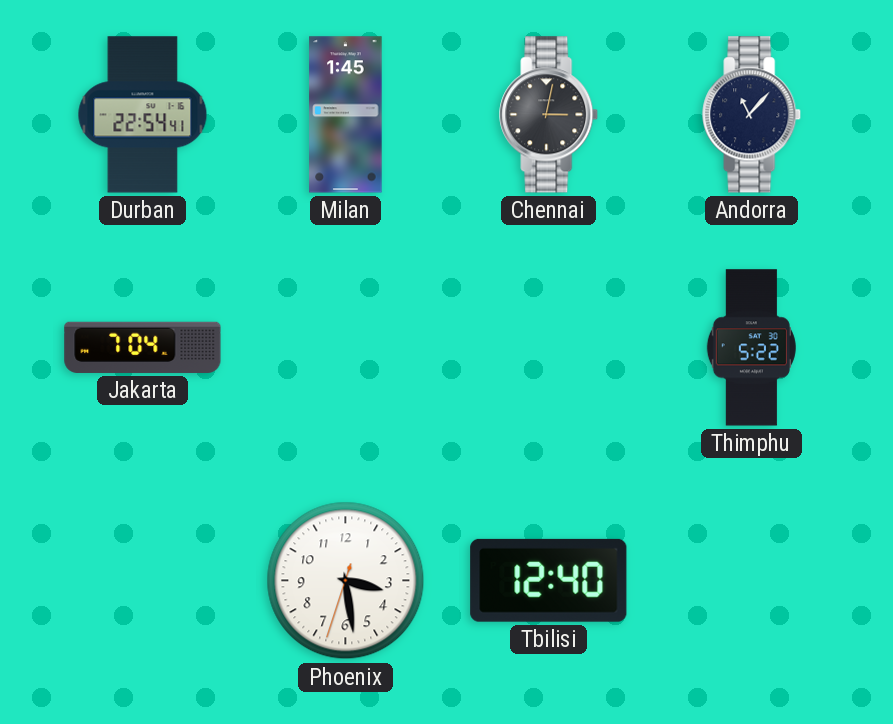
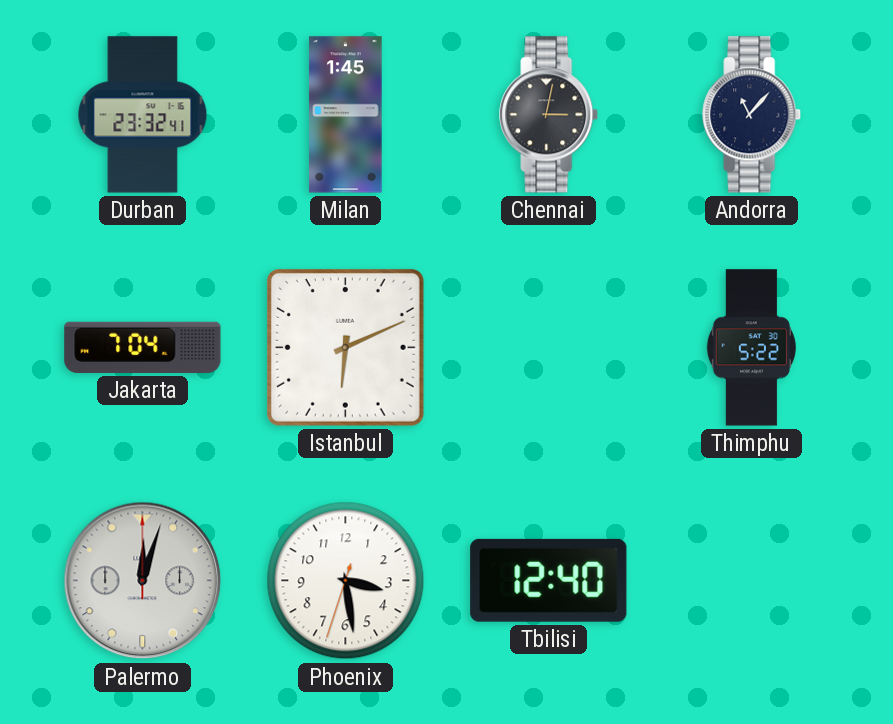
Durban: 22:54 -> 23:32
Istanbul: none -> 6:11
Palermo: none -> 12:03
